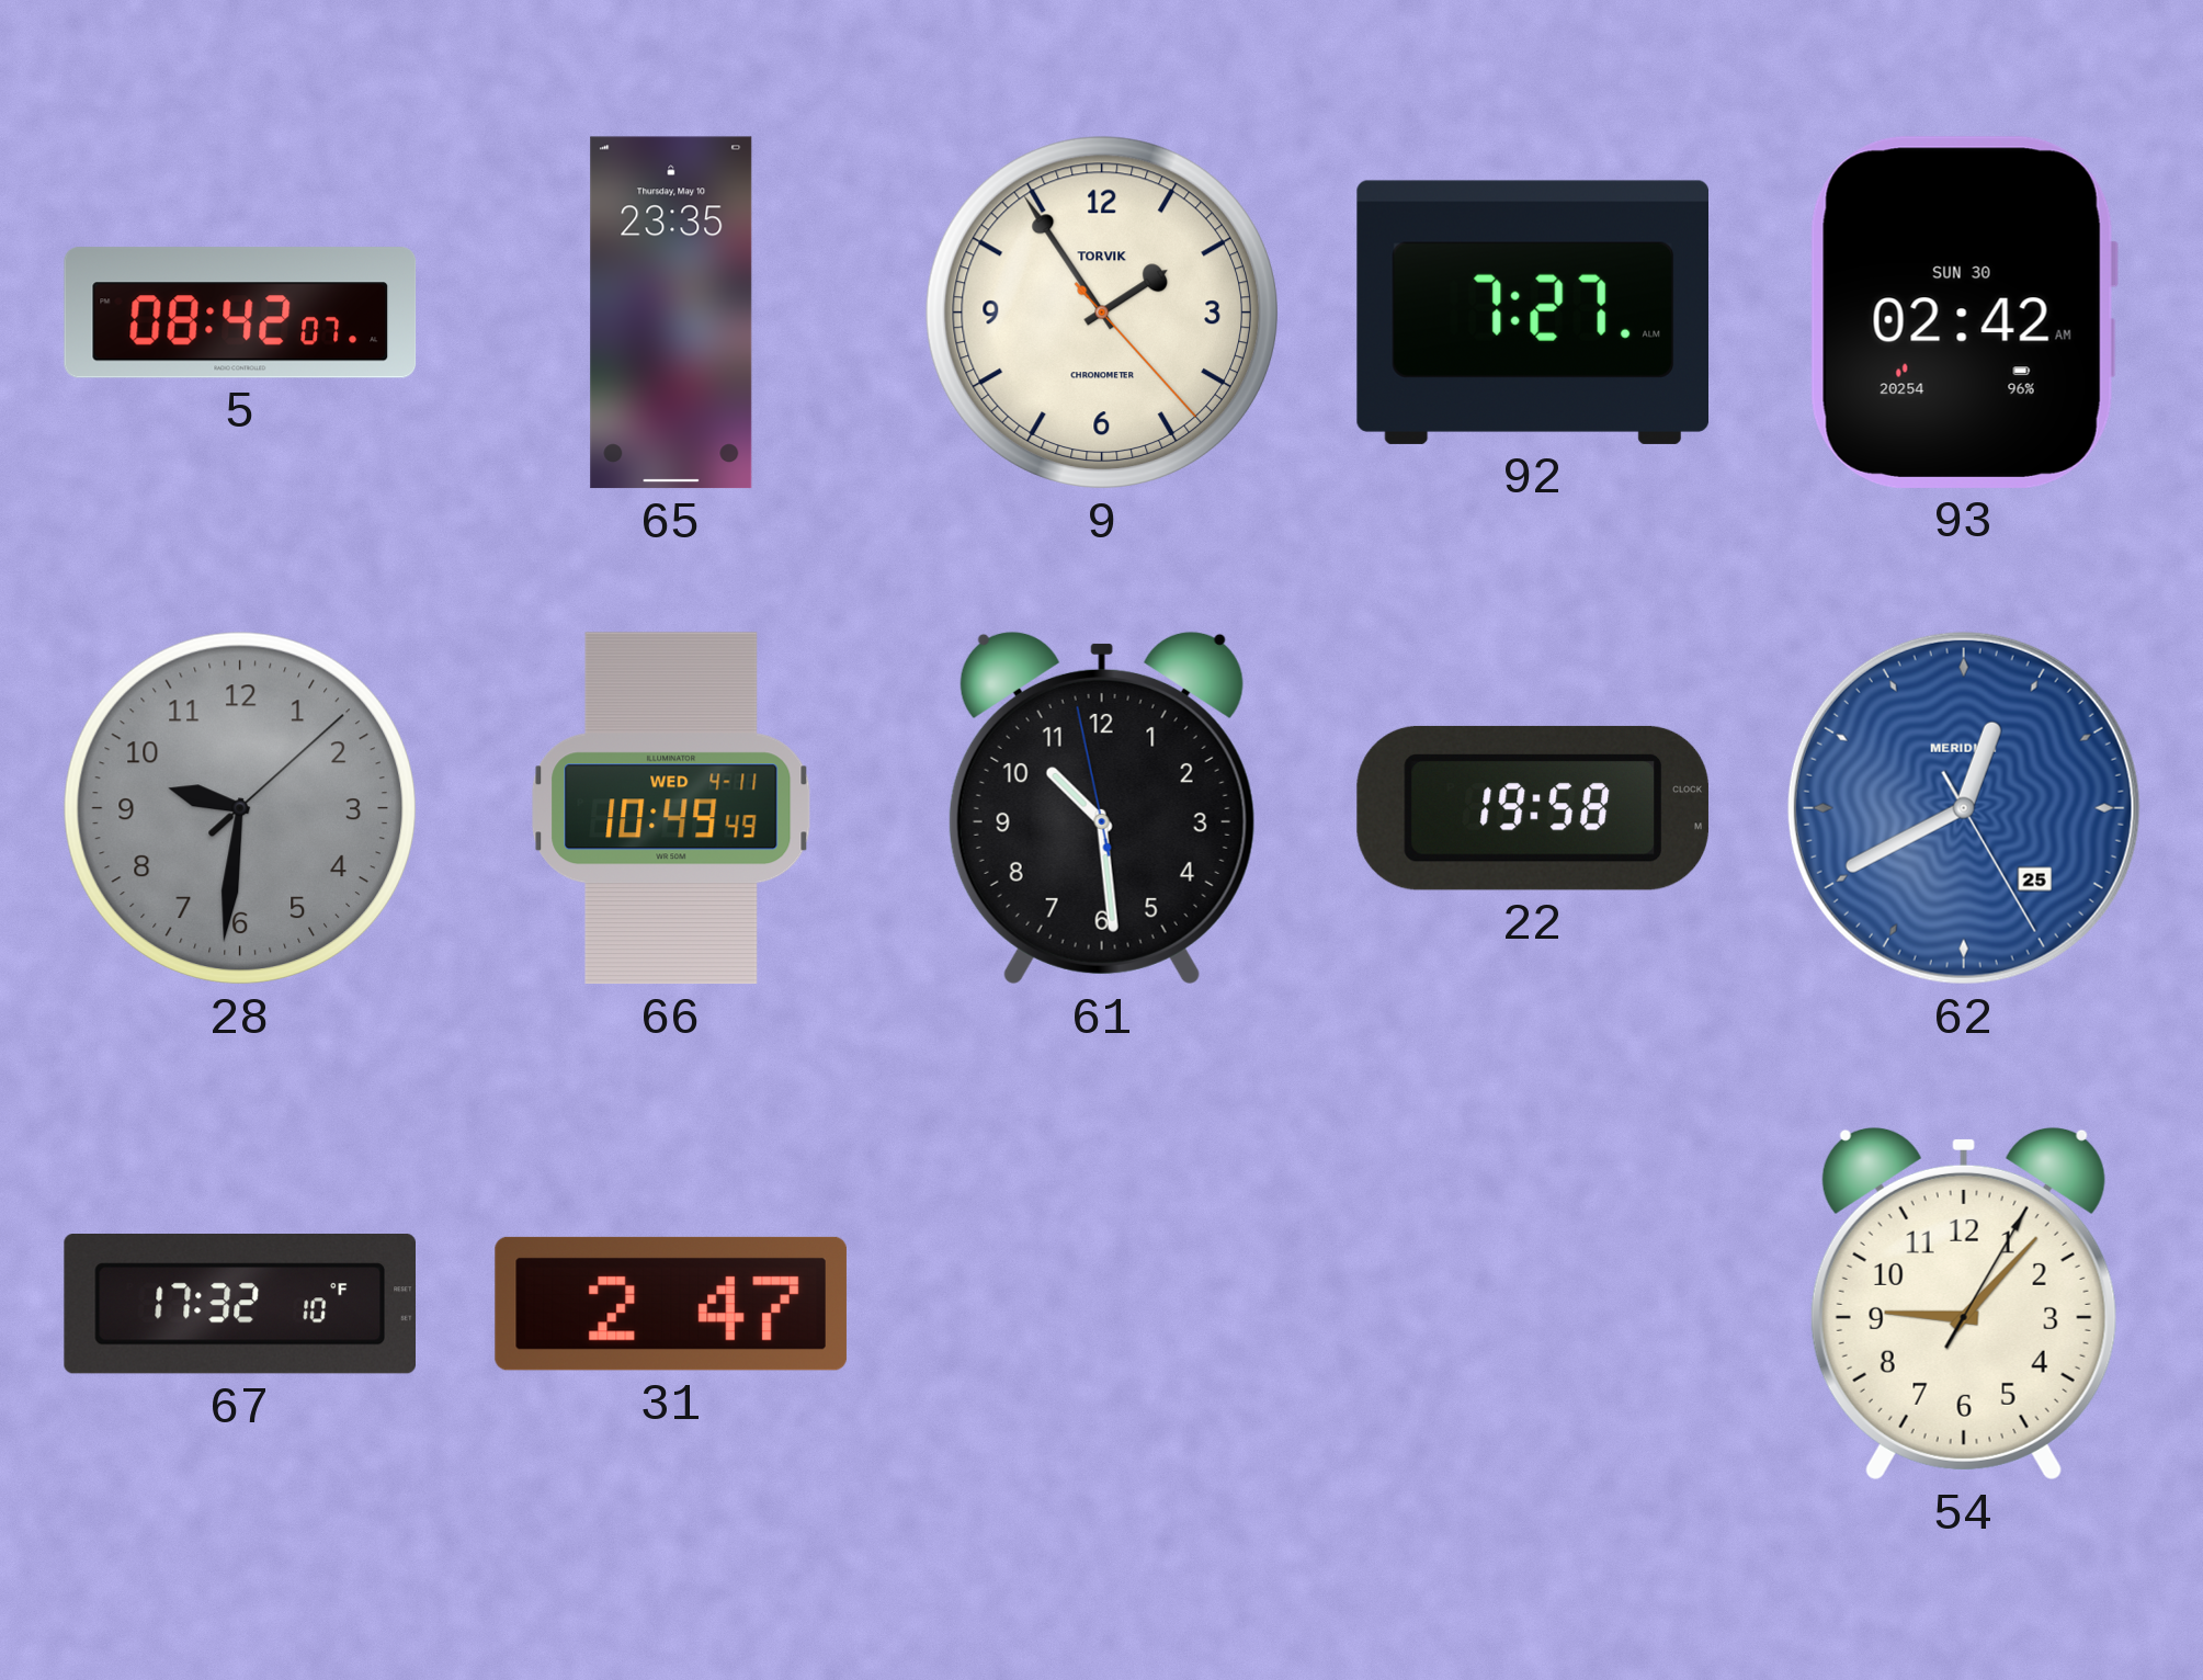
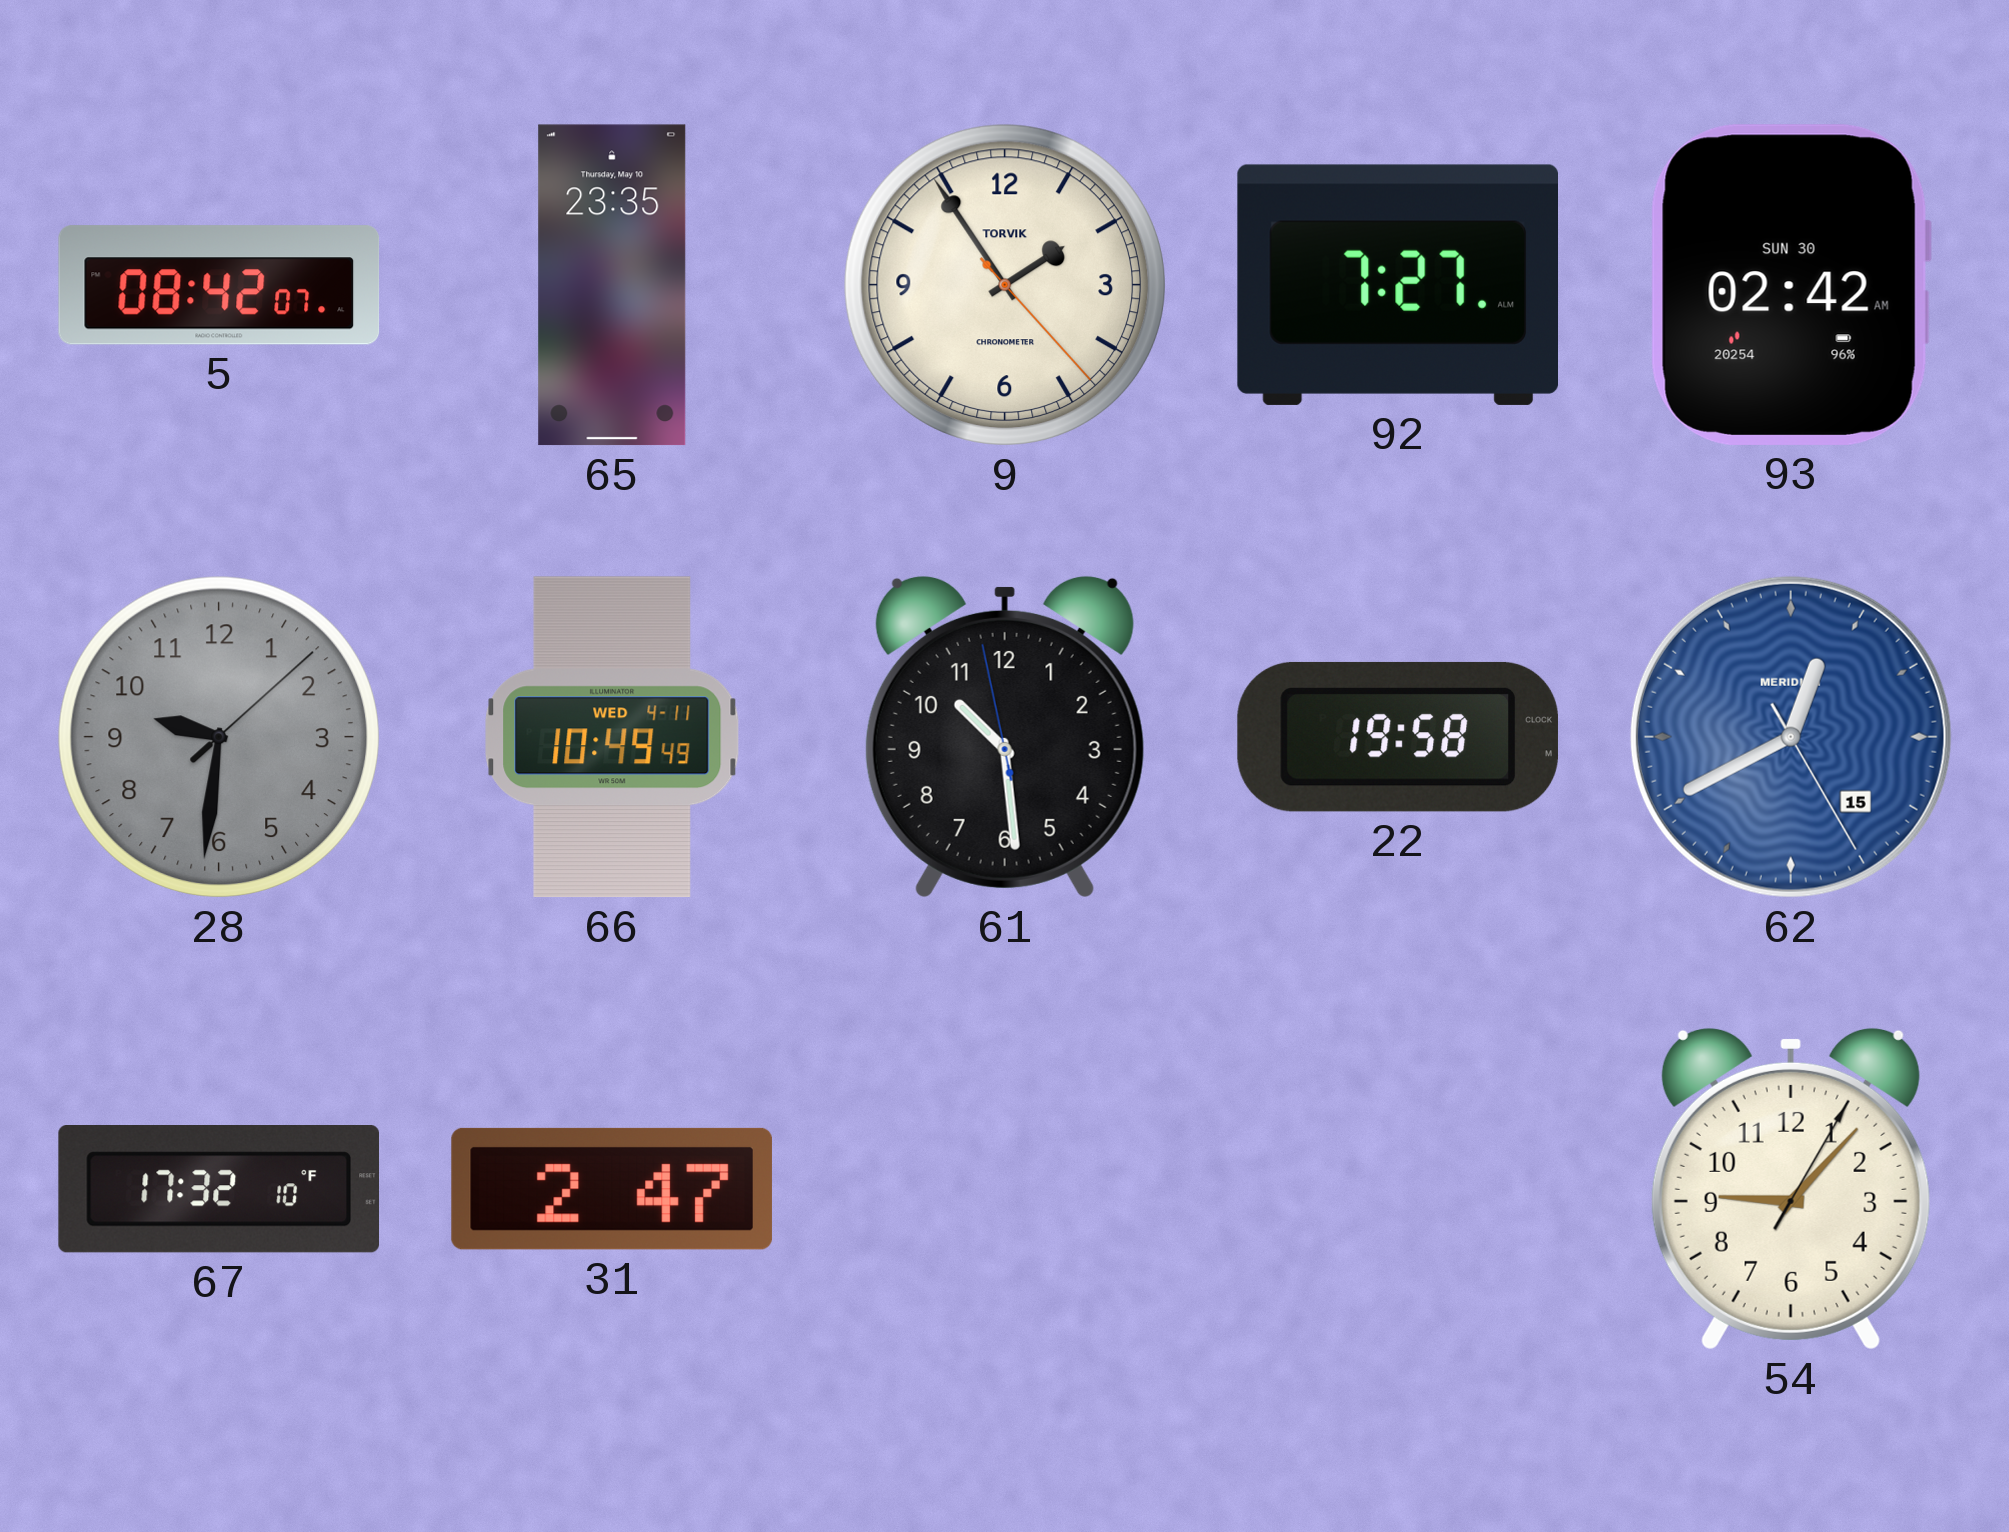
62 date: 25 -> 15
